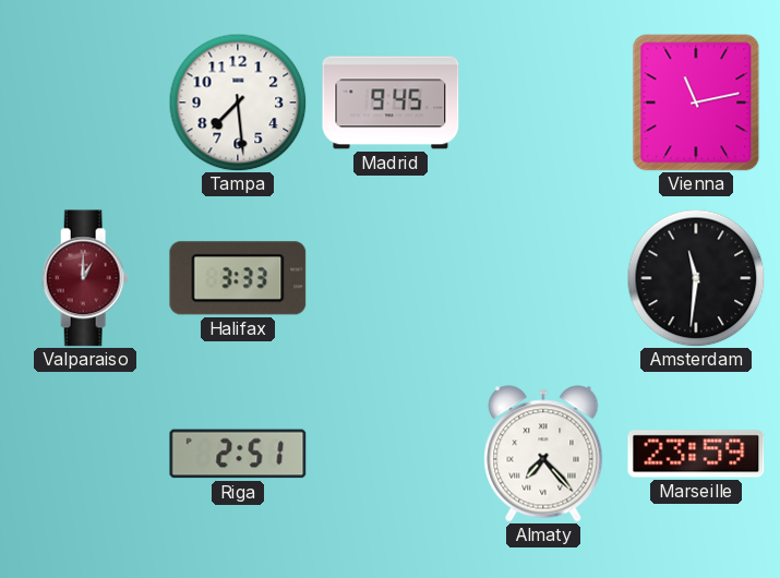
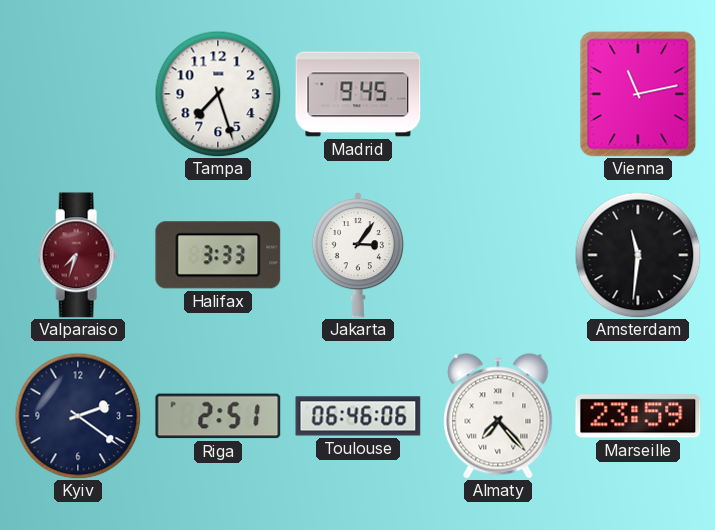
Tampa: 7:29 -> 7:27
Valparaiso: 1:00 -> 7:33
Jakarta: none -> 3:06
Kyiv: none -> 2:21
Toulouse: none -> 06:46
